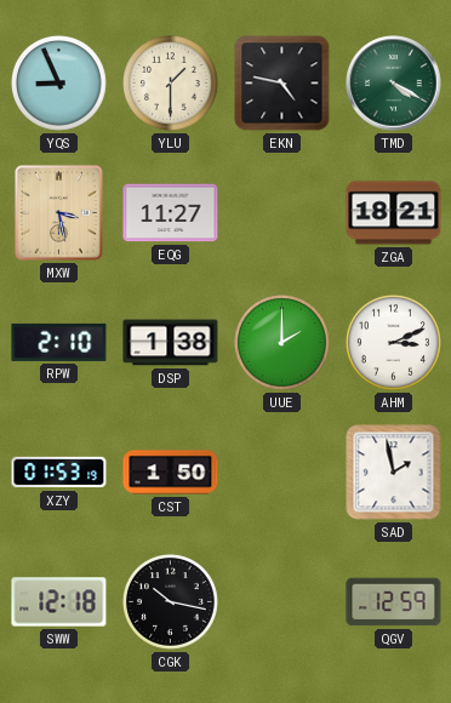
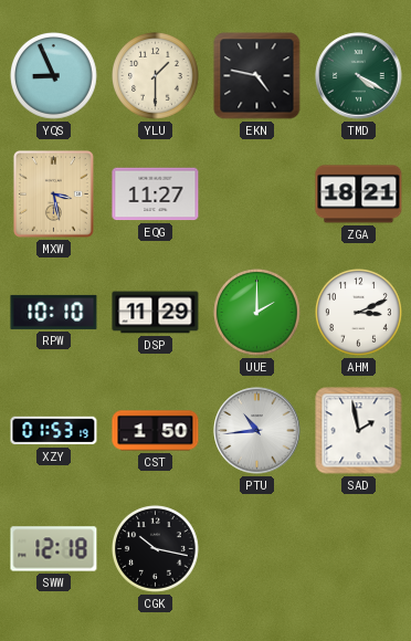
RPW: 2:10 -> 10:10
DSP: 1:38 -> 11:29
PTU: none -> 10:44
QGV: 12:59 -> none
